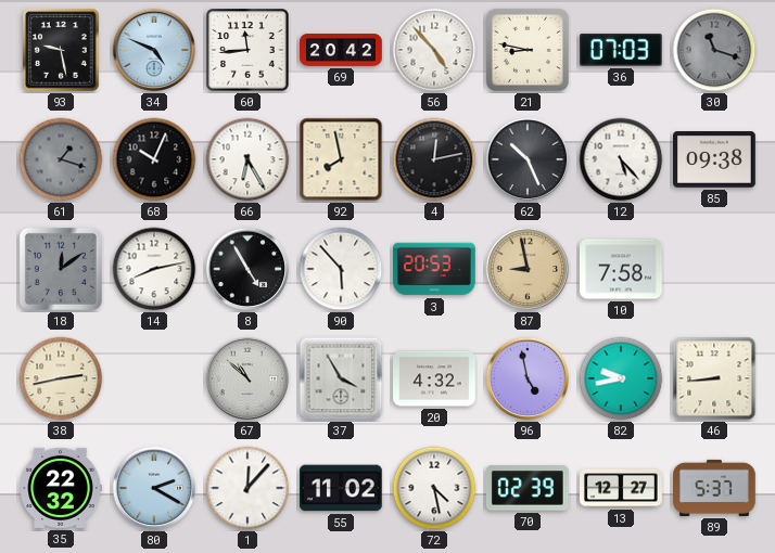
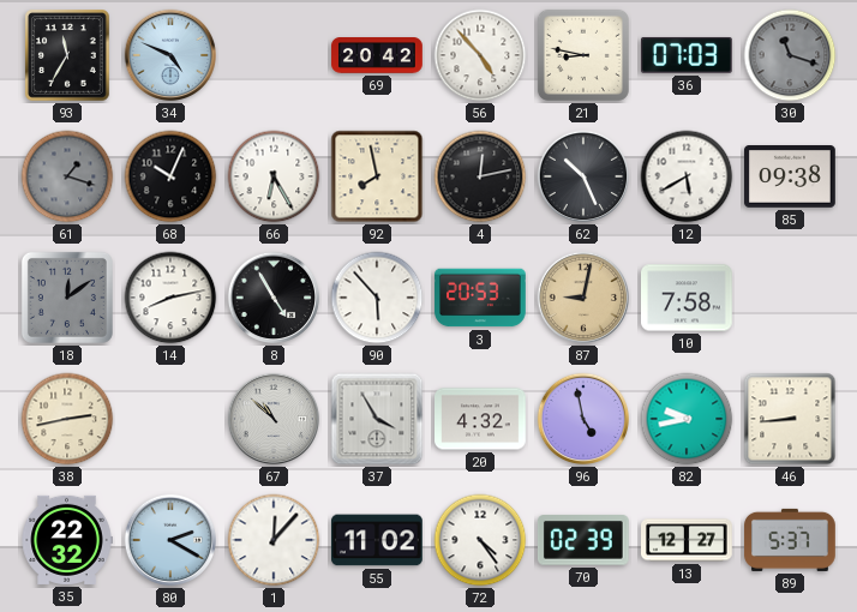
93: 9:28 -> 11:35
60: 11:44 -> none
12: 5:23 -> 5:40
87: 8:58 -> 9:02
72: 4:28 -> 4:24
